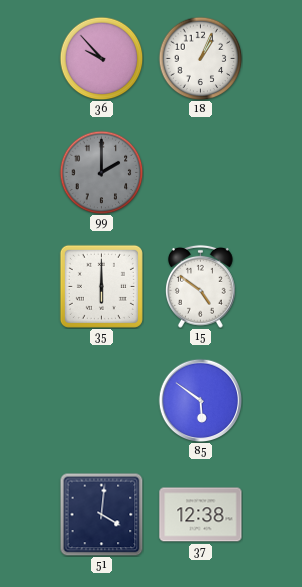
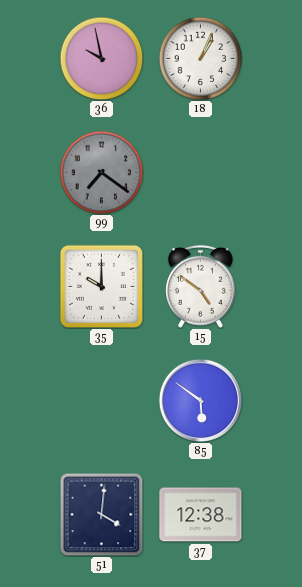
36: 9:53 -> 9:58
99: 2:00 -> 7:21
35: 6:00 -> 10:00
